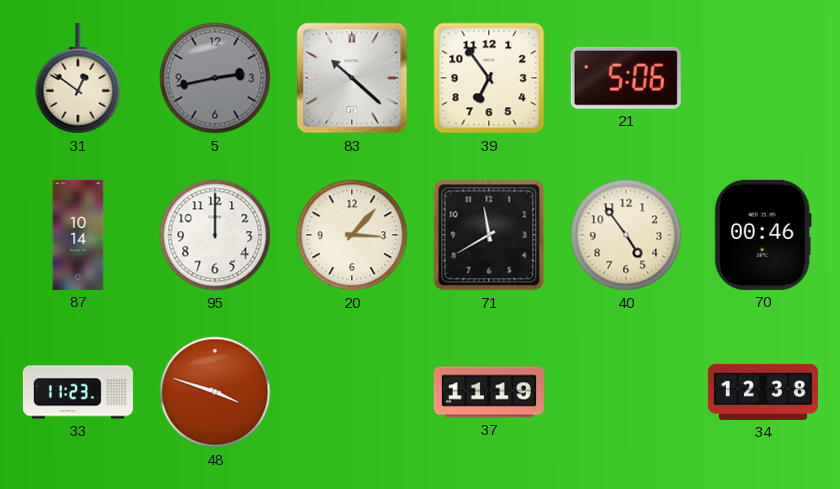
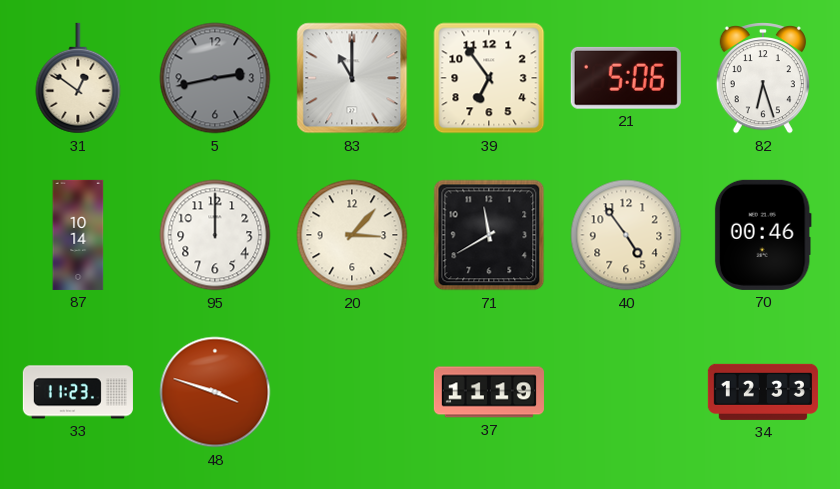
83: 10:22 -> 11:00
82: none -> 6:27
34: 12:38 -> 12:33
